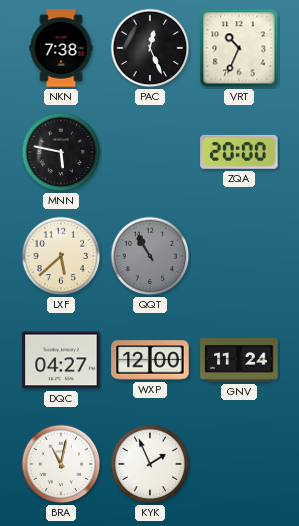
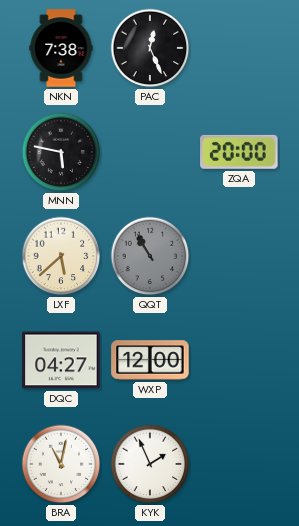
VRT: 10:34 -> none
GNV: 11:24 -> none
